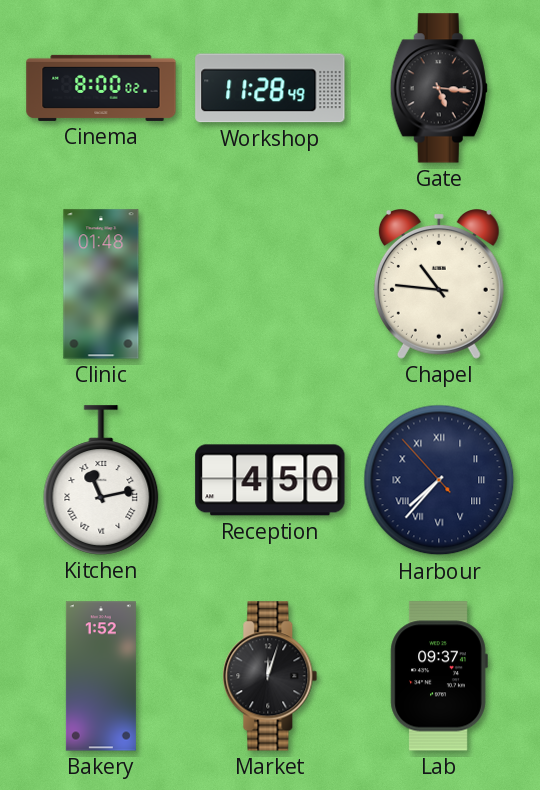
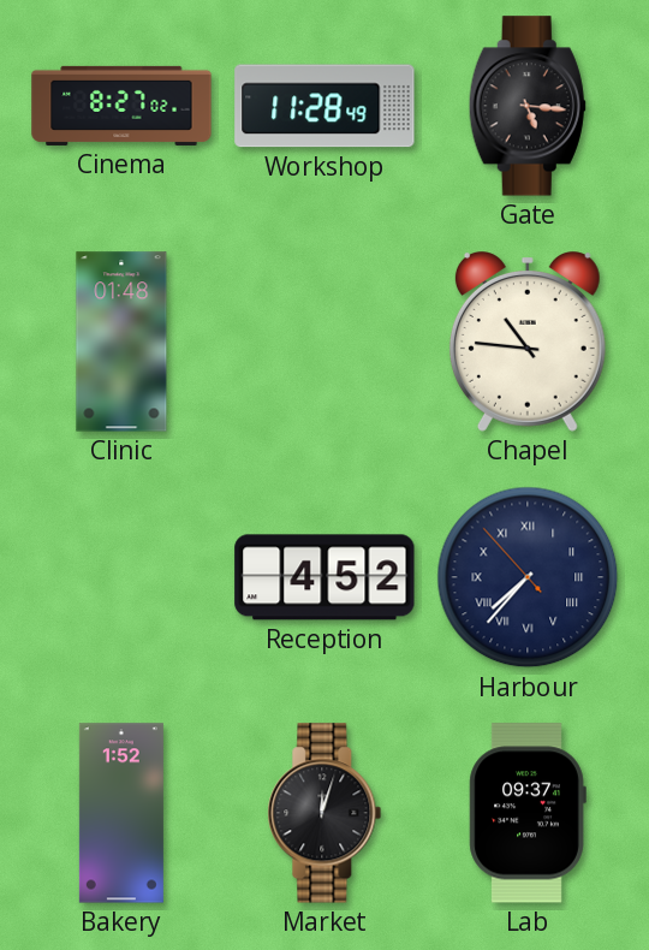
Cinema: 8:00 -> 8:27
Kitchen: 11:13 -> none
Reception: 4:50 -> 4:52
